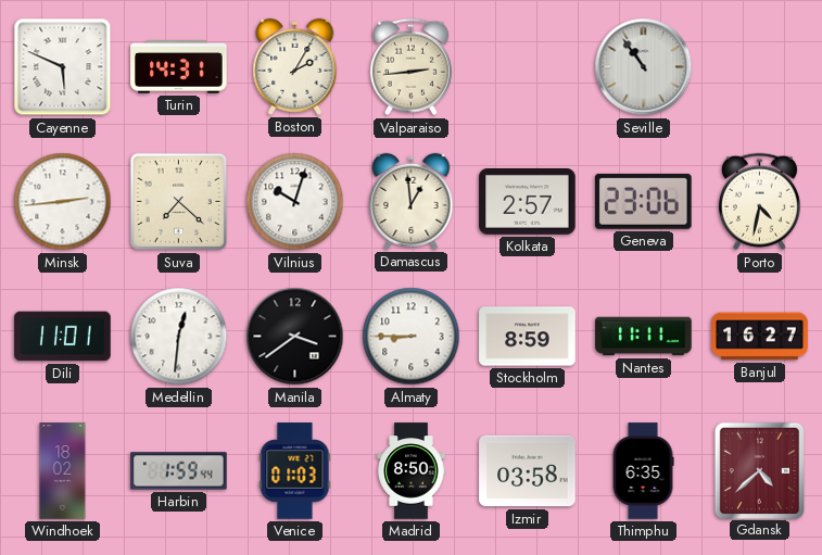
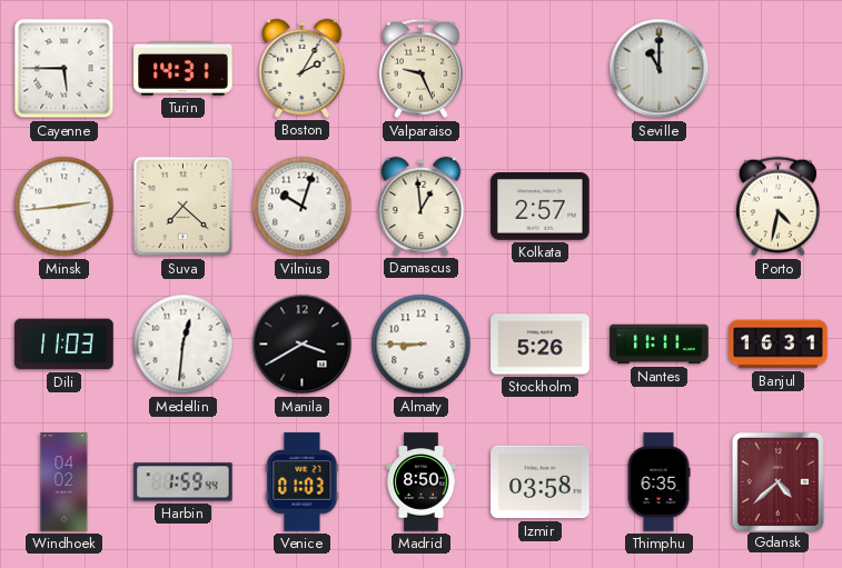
Cayenne: 5:49 -> 5:45
Valparaiso: 2:44 -> 9:26
Seville: 10:54 -> 11:00
Geneva: 23:06 -> none
Dili: 11:01 -> 11:03
Manila: 3:39 -> 3:40
Stockholm: 8:59 -> 5:26
Banjul: 16:27 -> 16:31
Windhoek: 18:02 -> 04:02
